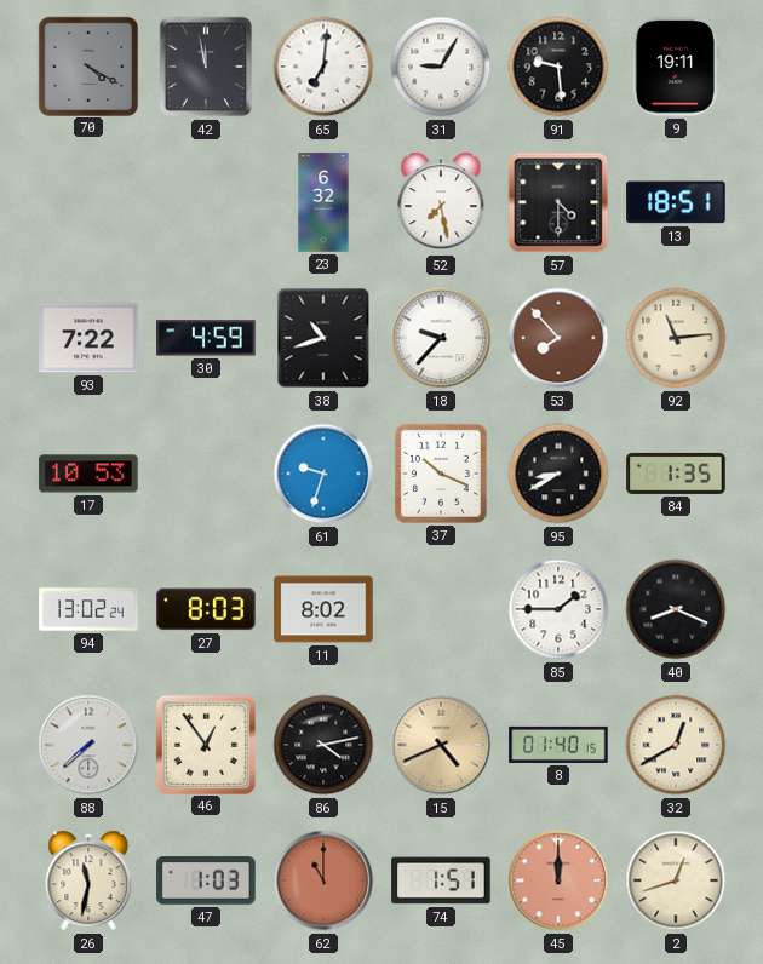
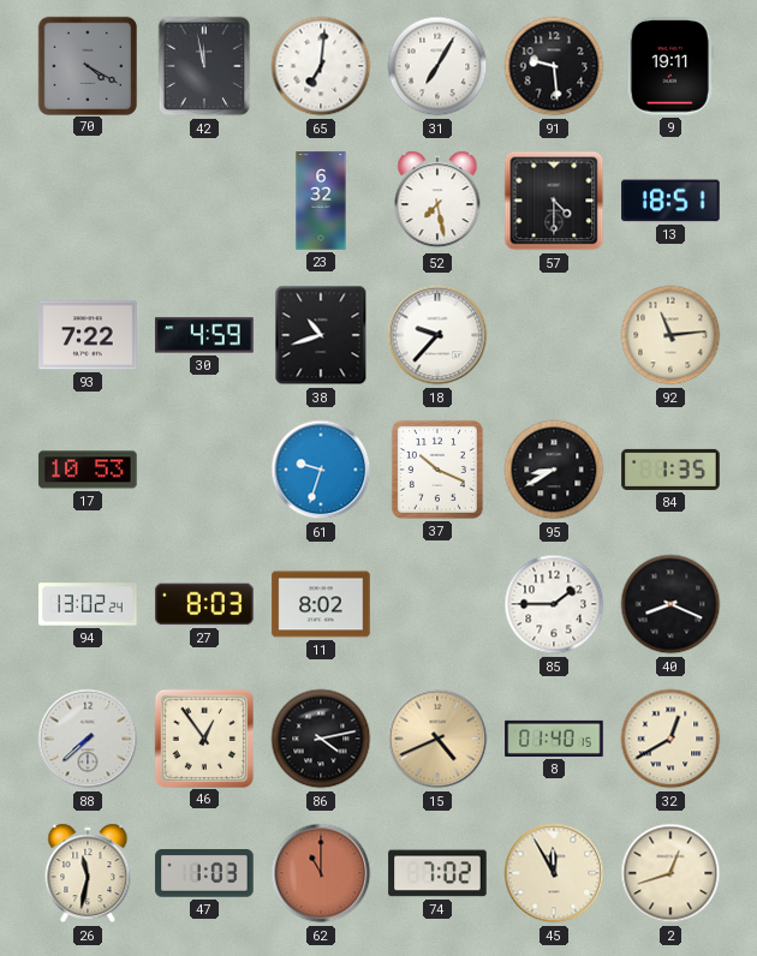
31: 9:05 -> 7:05
53: 7:53 -> none
74: 1:51 -> 7:02
45: 12:00 -> 11:55
45 dial: salmon -> cream
